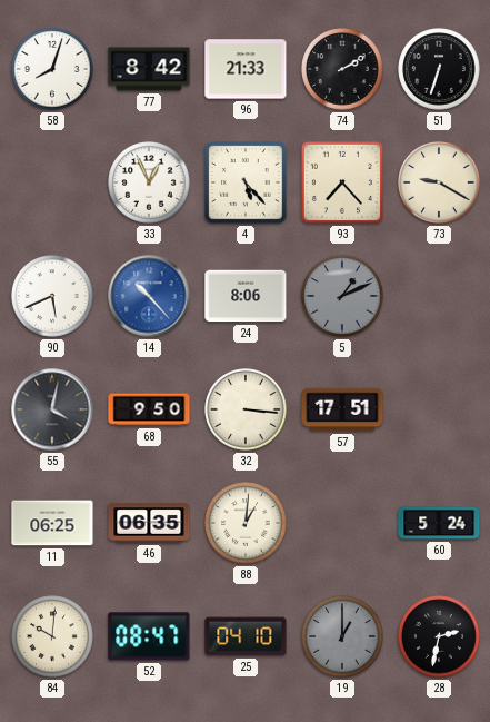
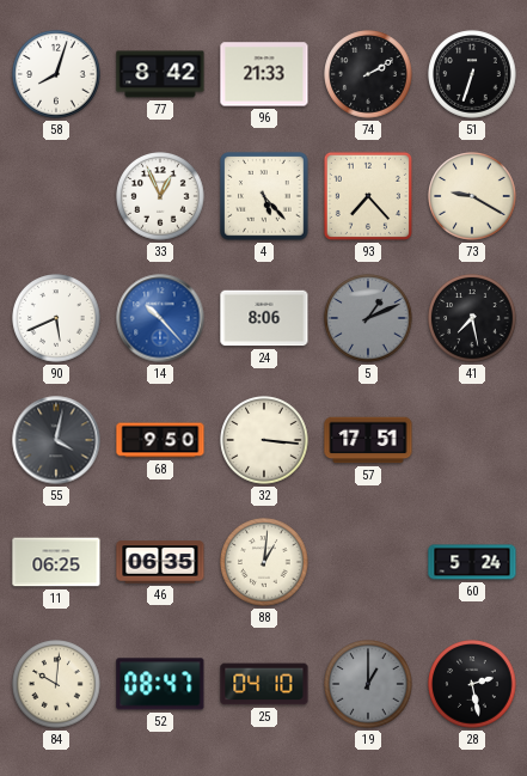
41: none -> 7:28
28: 2:32 -> 2:28
